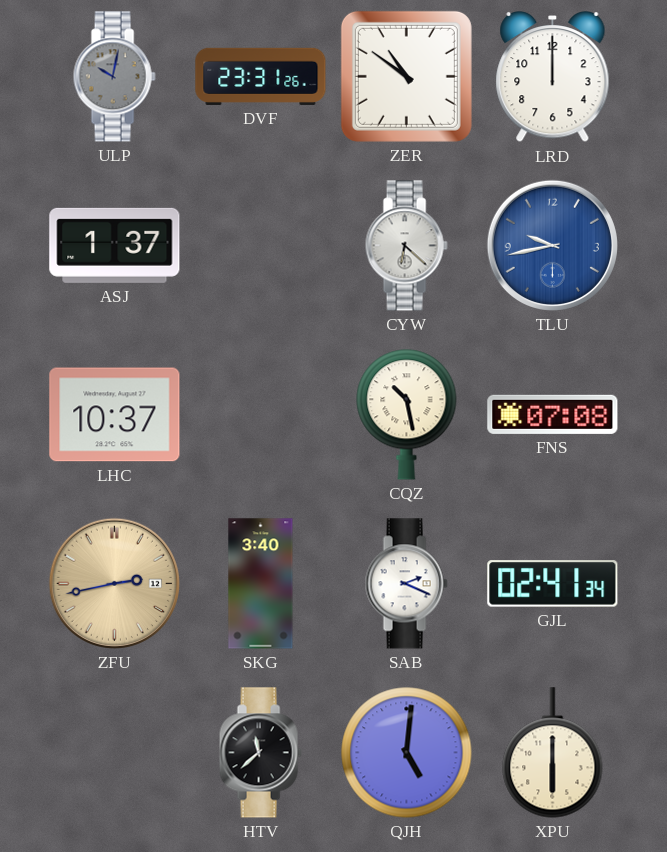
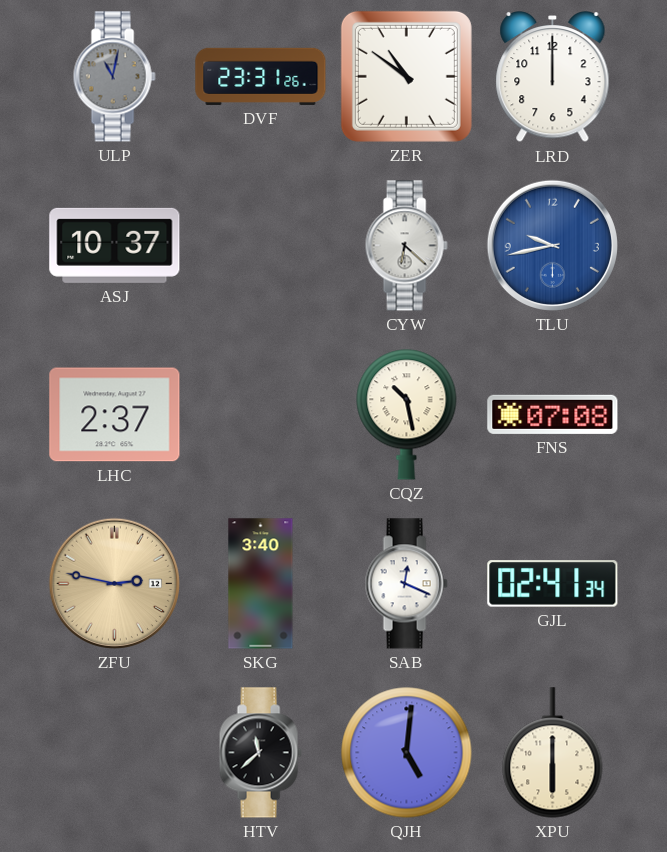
ULP: 10:02 -> 11:02
ASJ: 1:37 -> 10:37
LHC: 10:37 -> 2:37
ZFU: 2:43 -> 2:47
SAB: 2:19 -> 12:19
